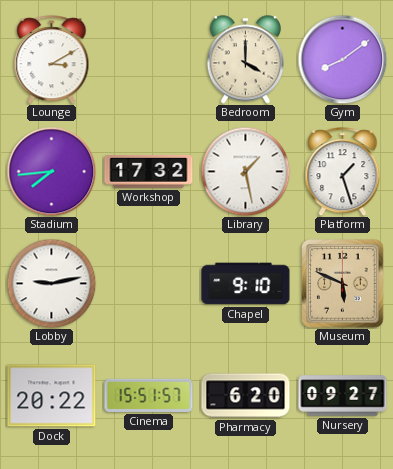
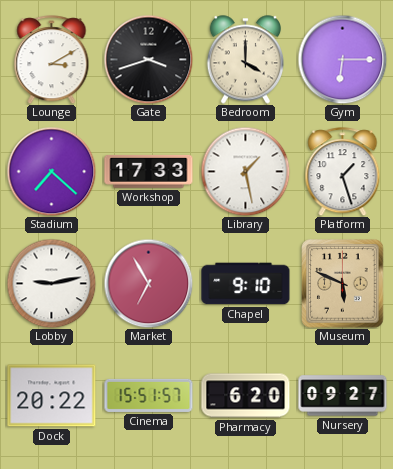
Gate: none -> 3:42
Gym: 8:09 -> 6:15
Stadium: 7:44 -> 7:22
Workshop: 17:32 -> 17:33
Market: none -> 6:55
